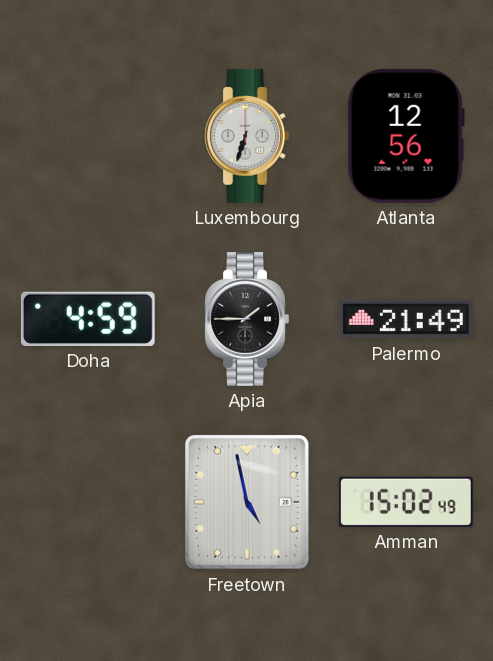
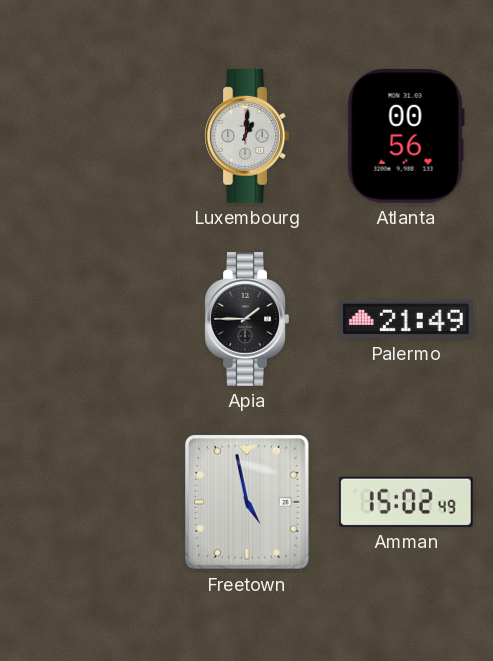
Luxembourg: 6:33 -> 1:01
Atlanta: 12:56 -> 00:56
Doha: 4:59 -> none
